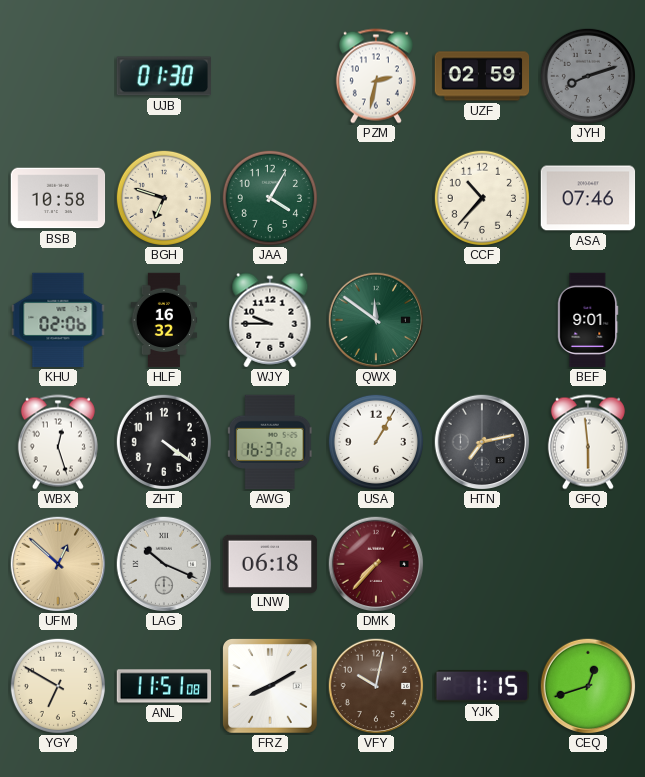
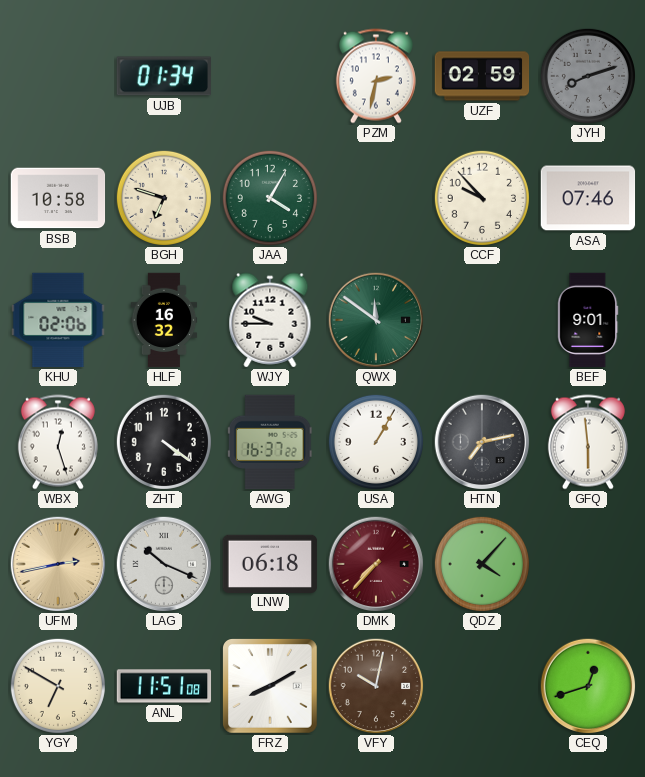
UJB: 01:30 -> 01:34
CCF: 10:37 -> 9:53
UFM: 12:52 -> 2:43
QDZ: none -> 4:07
YJK: 1:15 -> none
